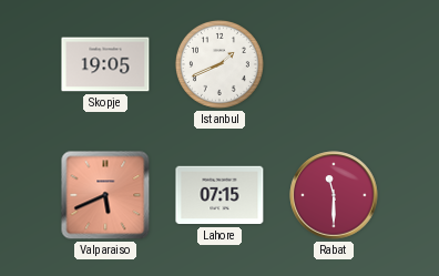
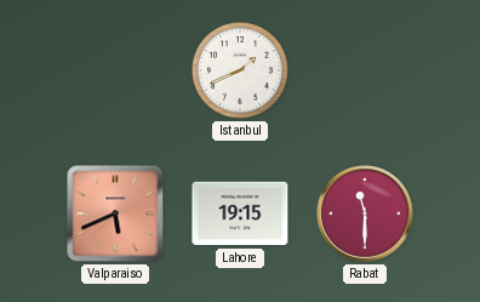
Skopje: 19:05 -> none
Lahore: 07:15 -> 19:15
